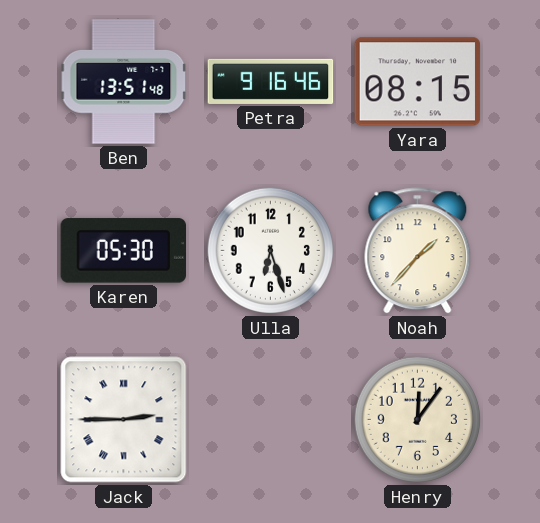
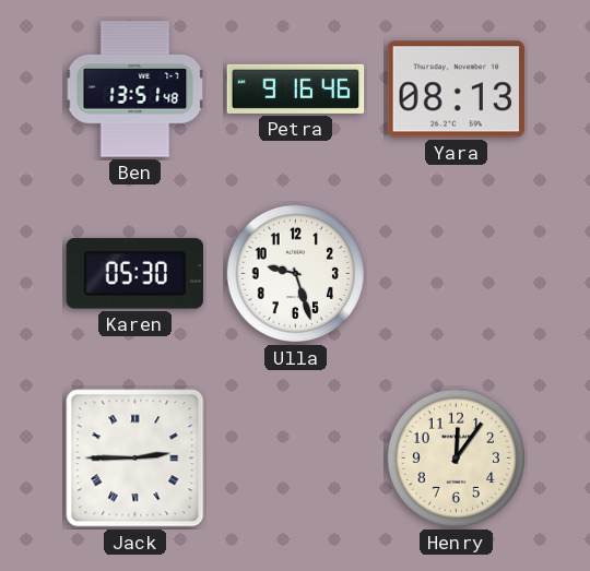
Yara: 08:15 -> 08:13
Ulla: 6:27 -> 9:27
Noah: 1:37 -> none
